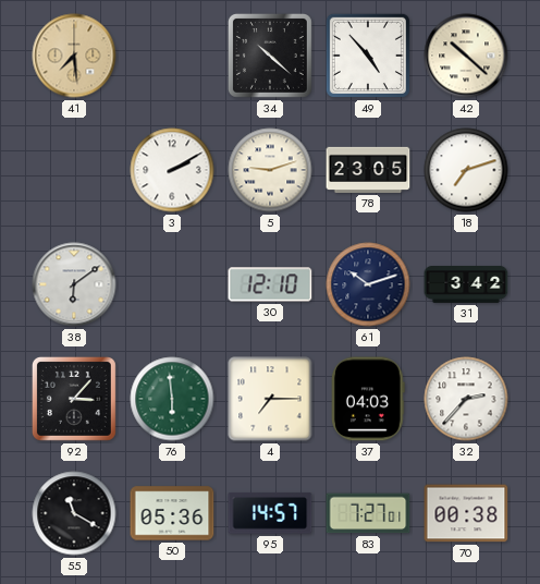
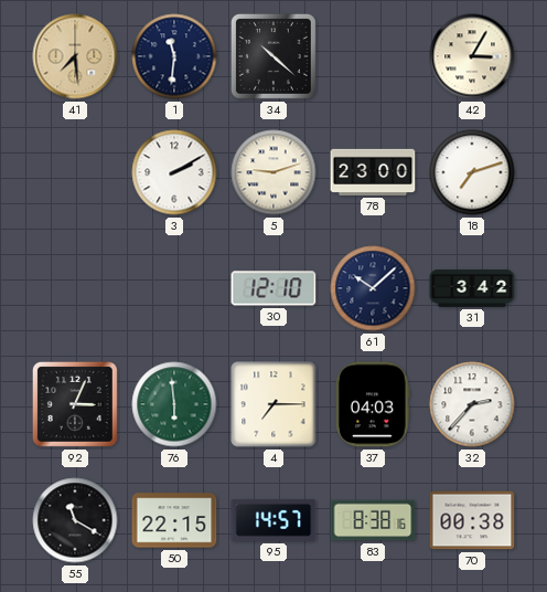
1: none -> 11:31
49: 4:53 -> none
42: 10:22 -> 3:05
78: 23:05 -> 23:00
38: 6:09 -> none
61: 10:12 -> 10:08
92: 3:07 -> 3:04
50: 05:36 -> 22:15
83: 7:27 -> 8:38
